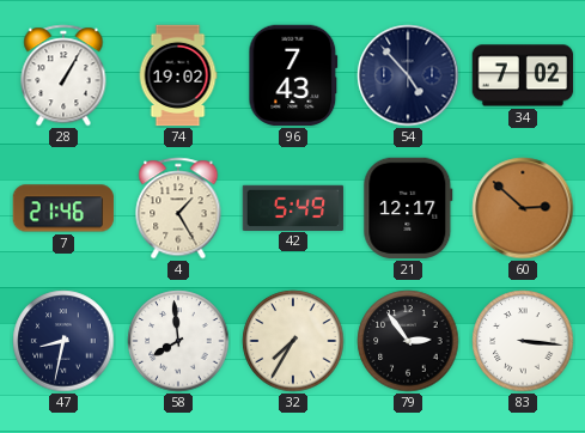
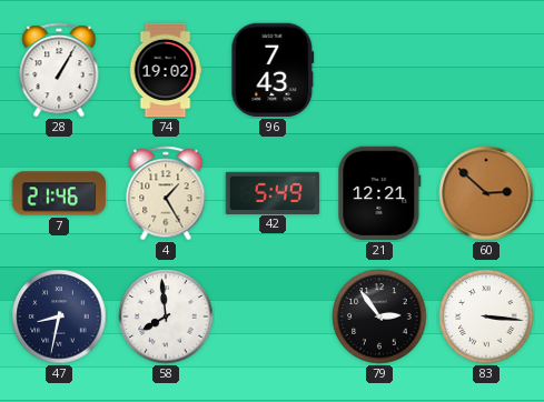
54: 4:53 -> none
34: 7:02 -> none
21: 12:17 -> 12:21
32: 7:35 -> none
